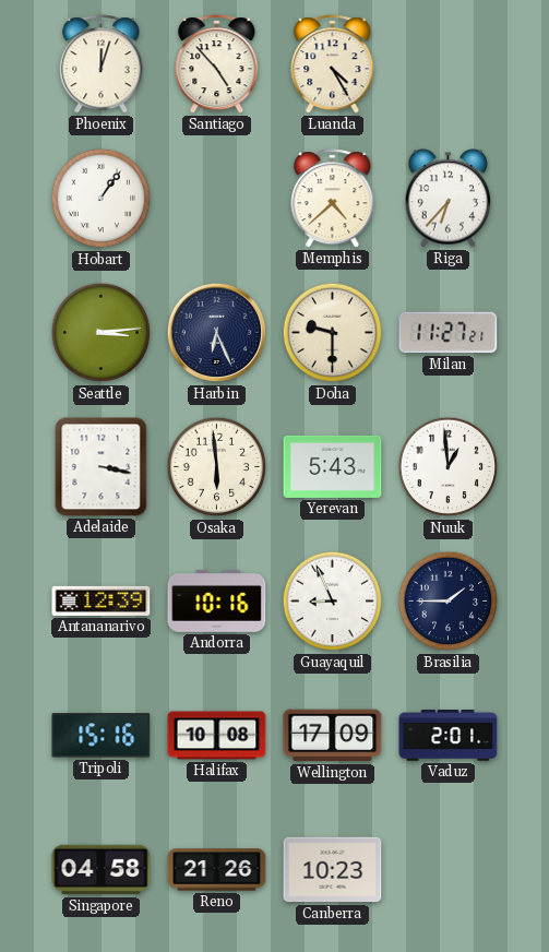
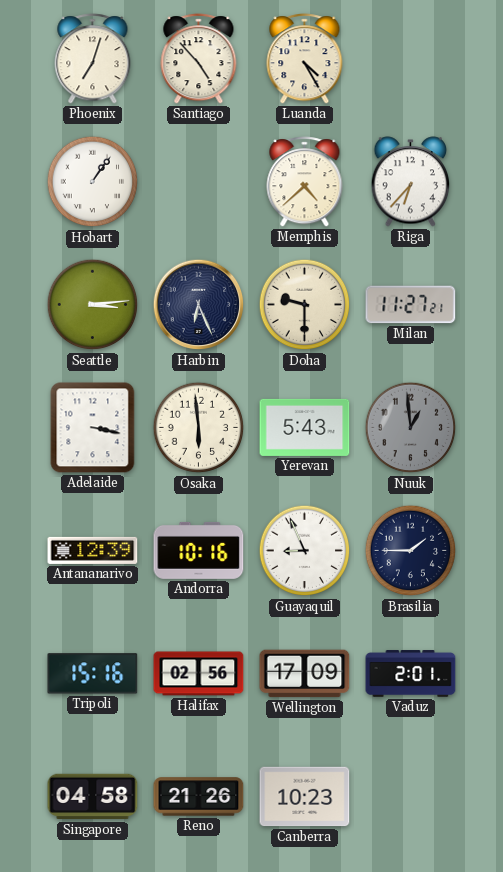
Phoenix: 12:03 -> 7:03
Nuuk dial: white -> grey
Halifax: 10:08 -> 02:56
